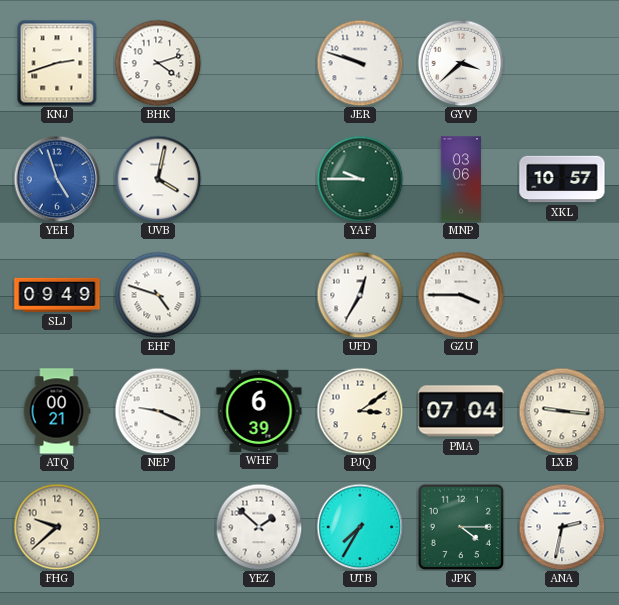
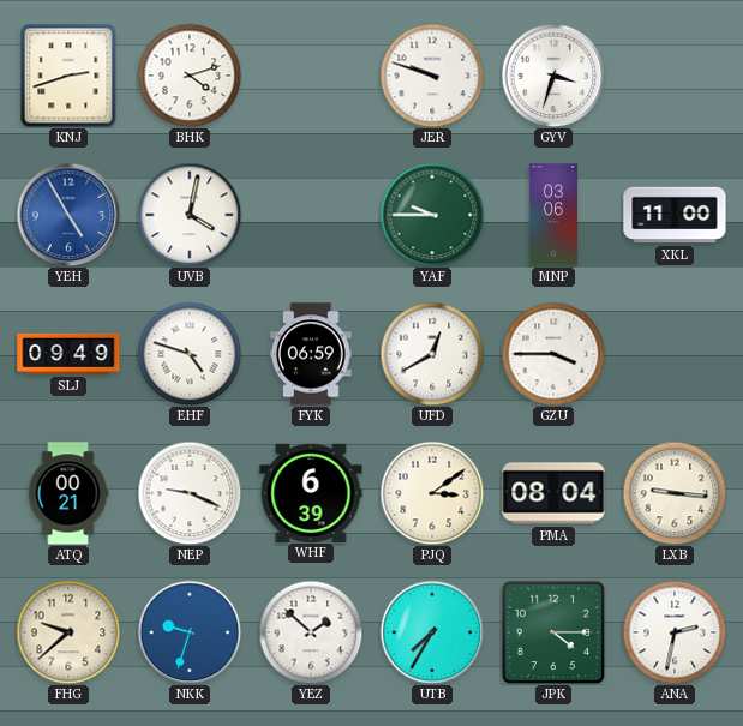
GYV: 3:38 -> 3:33
YEH: 4:57 -> 4:55
XKL: 10:57 -> 11:00
FYK: none -> 06:59
UFD: 12:35 -> 12:40
PMA: 07:04 -> 08:04
NKK: none -> 9:33
